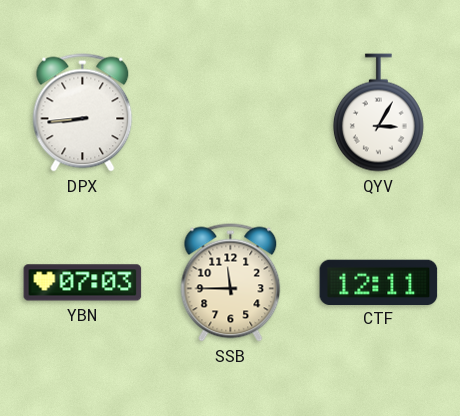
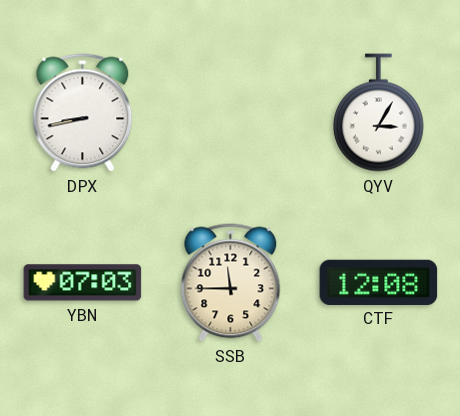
DPX: 8:44 -> 8:43
CTF: 12:11 -> 12:08
